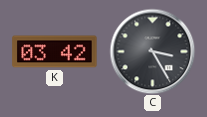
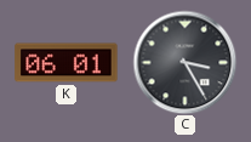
K: 03:42 -> 06:01
